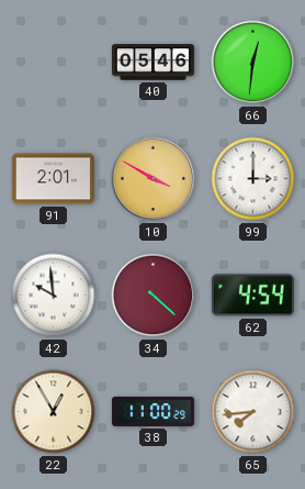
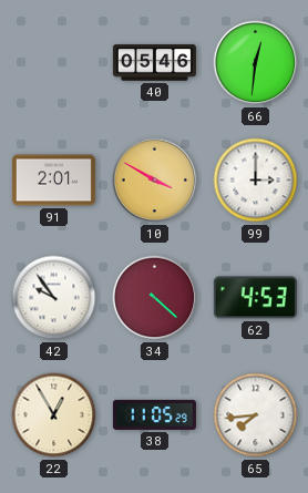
42: 9:59 -> 9:54
62: 4:54 -> 4:53
38: 11:00 -> 11:05
